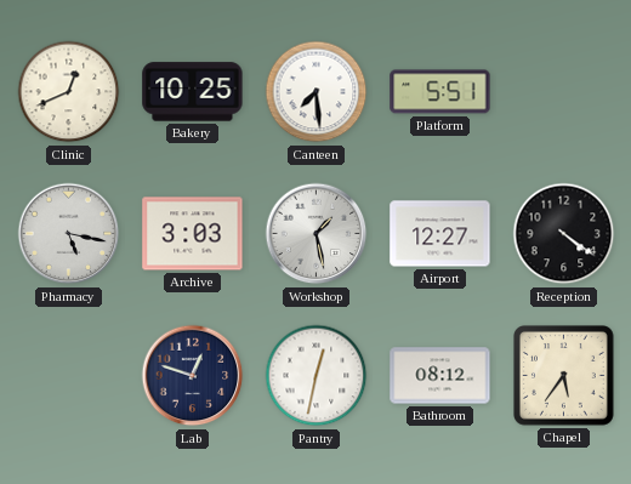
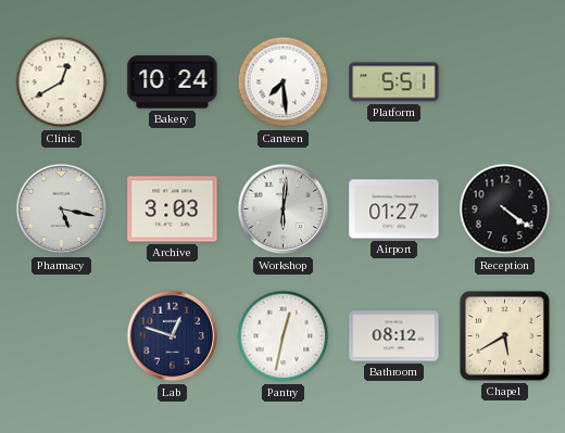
Clinic: 12:41 -> 12:40
Bakery: 10:25 -> 10:24
Workshop: 1:28 -> 6:01
Airport: 12:27 -> 01:27
Chapel: 5:36 -> 5:40
